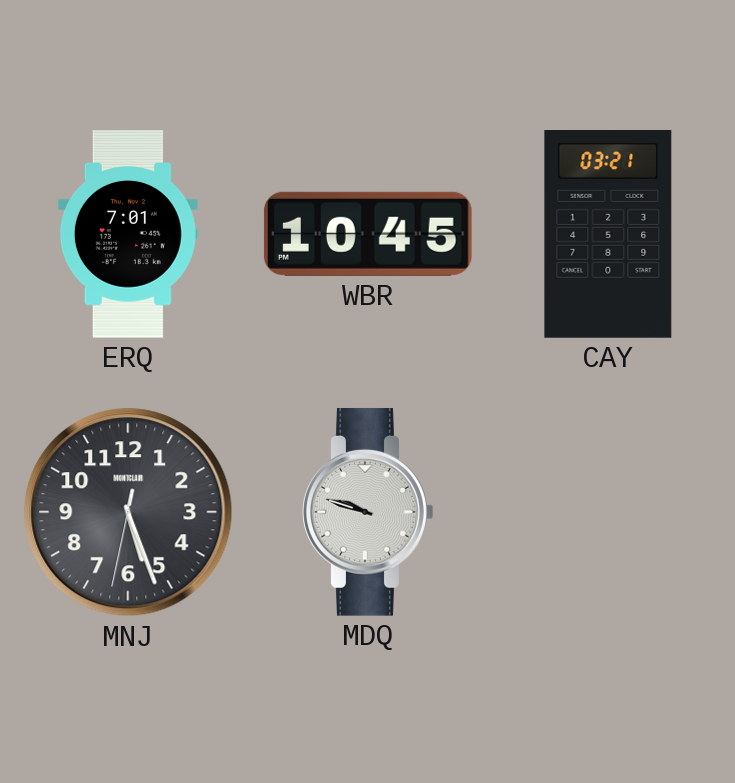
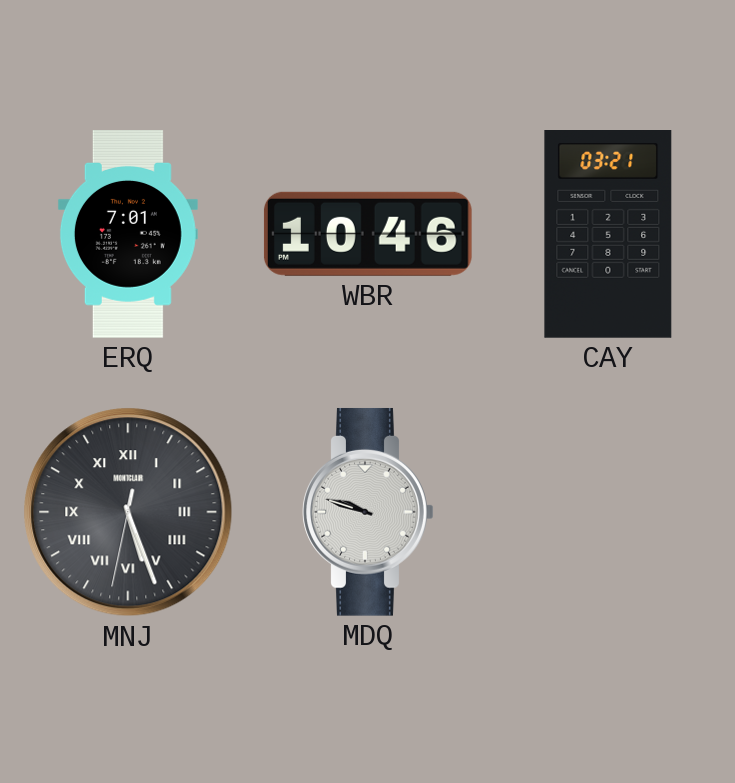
WBR: 10:45 -> 10:46
MNJ numerals: Arabic -> Roman
